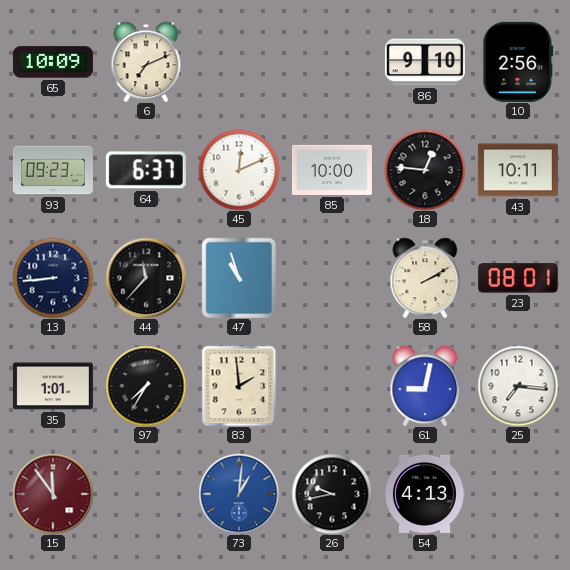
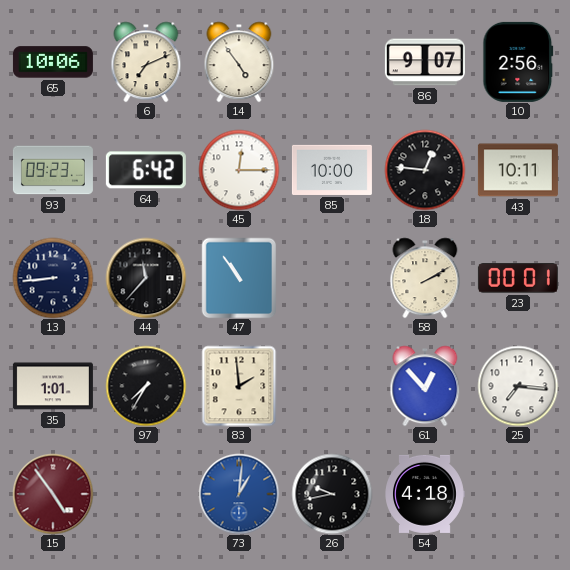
65: 10:09 -> 10:06
14: none -> 4:54
86: 9:10 -> 9:07
64: 6:37 -> 6:42
45: 12:11 -> 12:15
47: 10:57 -> 10:54
23: 08:01 -> 00:01
61: 9:02 -> 12:53
15: 11:54 -> 4:54
54: 4:13 -> 4:18
